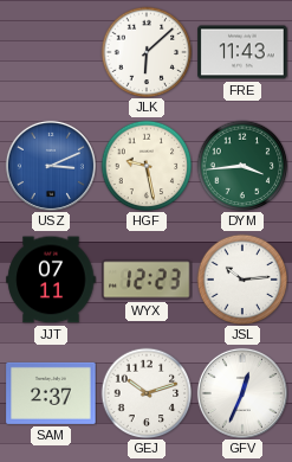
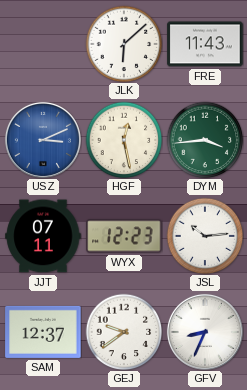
HGF: 9:28 -> 12:28
SAM: 2:37 -> 12:37
GEJ: 10:12 -> 9:39
GFV: 12:34 -> 8:34
